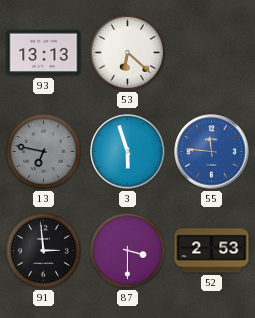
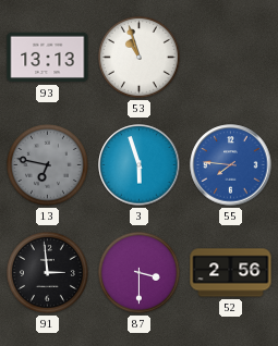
53: 6:22 -> 10:57
55: 11:46 -> 7:46
52: 2:53 -> 2:56
